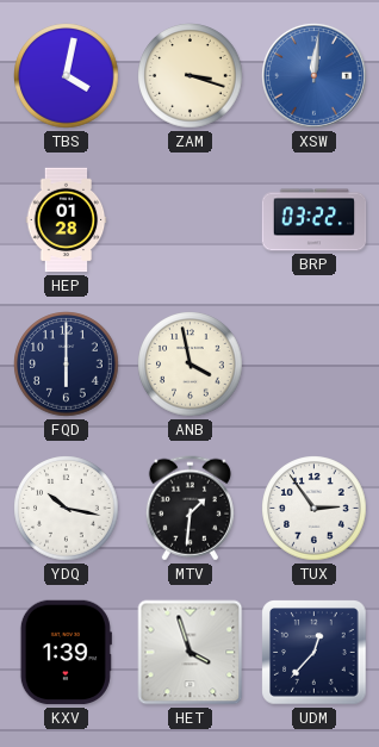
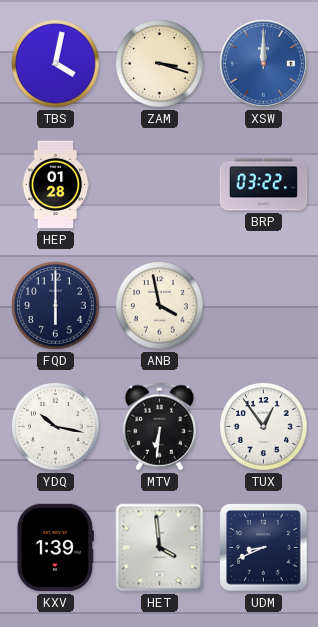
XSW: 12:01 -> 12:00
MTV: 1:31 -> 6:31
TUX: 2:54 -> 12:54
HET: 3:57 -> 3:59
UDM: 12:37 -> 8:41
